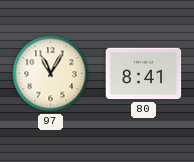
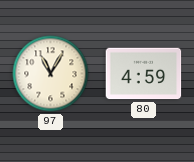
80: 8:41 -> 4:59
